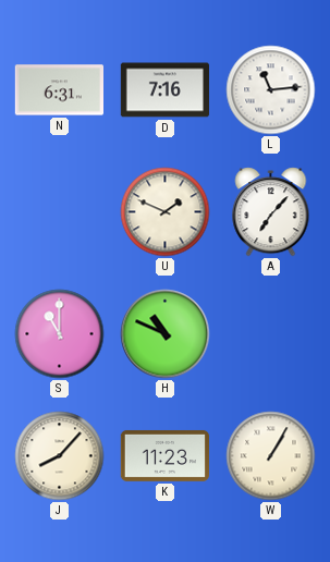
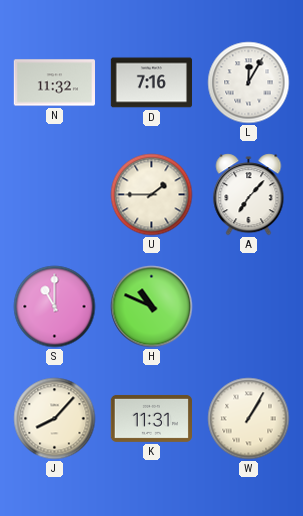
N: 6:31 -> 11:32
L: 11:14 -> 12:05
U: 1:49 -> 1:45
K: 11:23 -> 11:31
